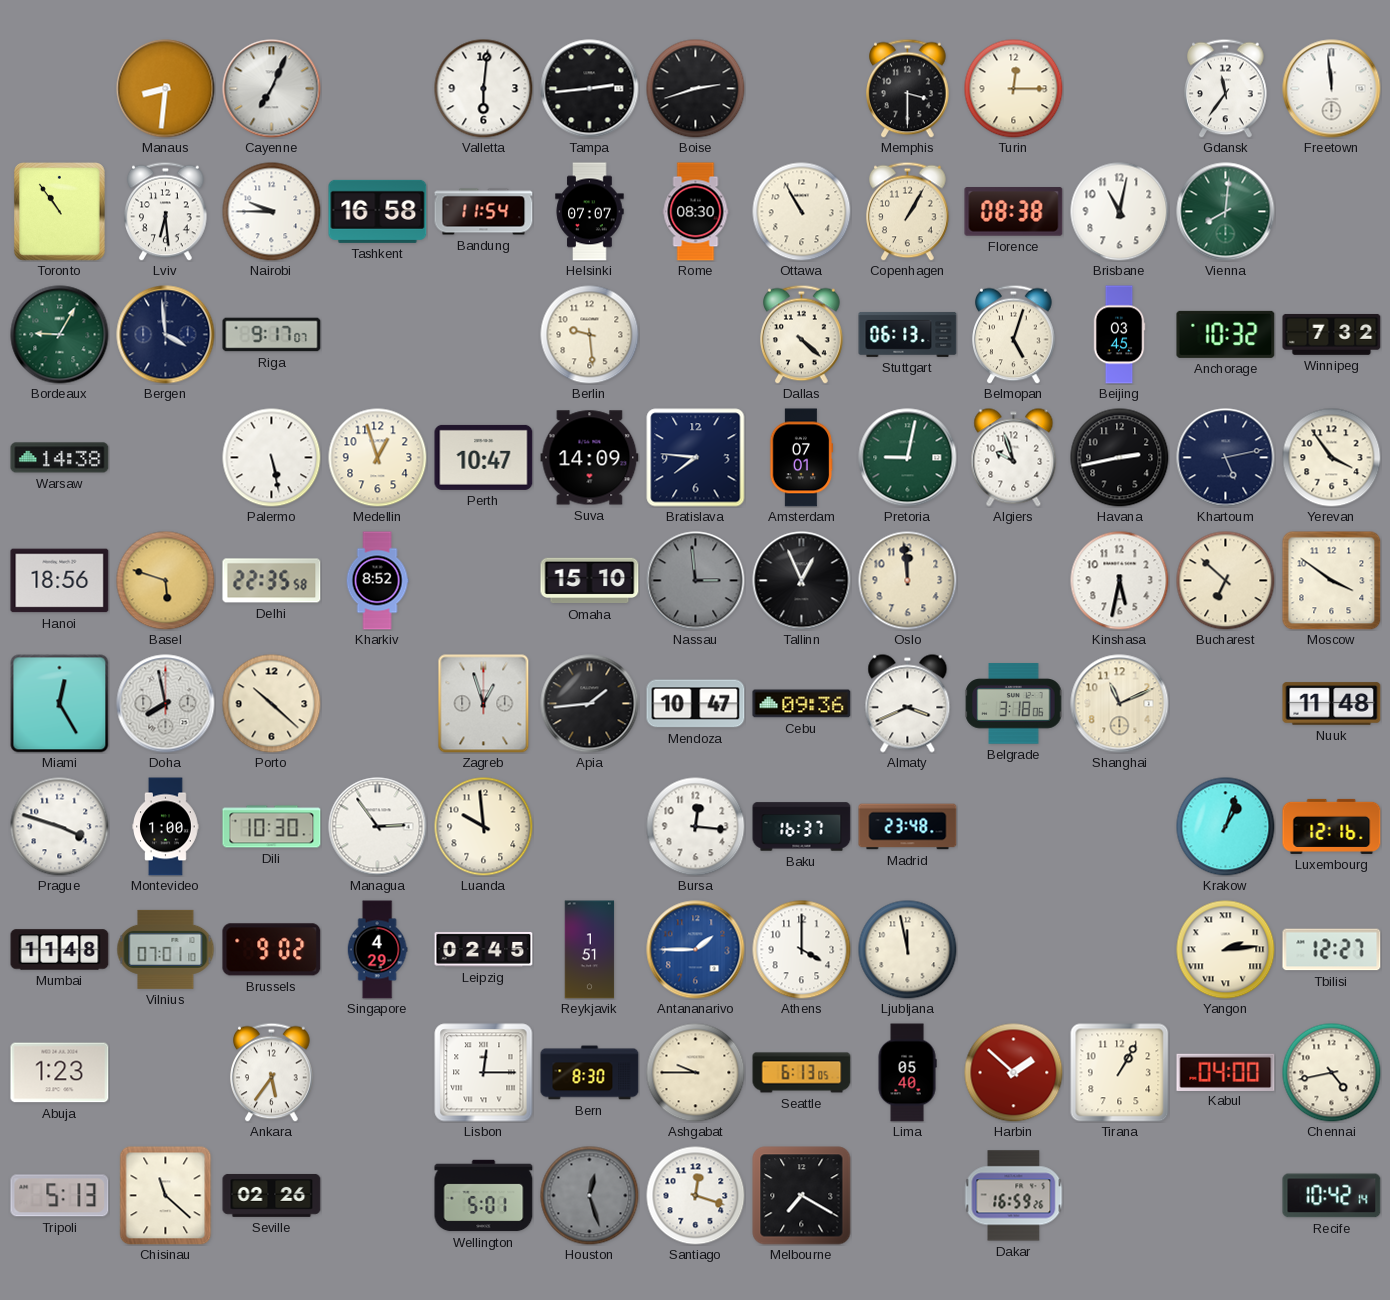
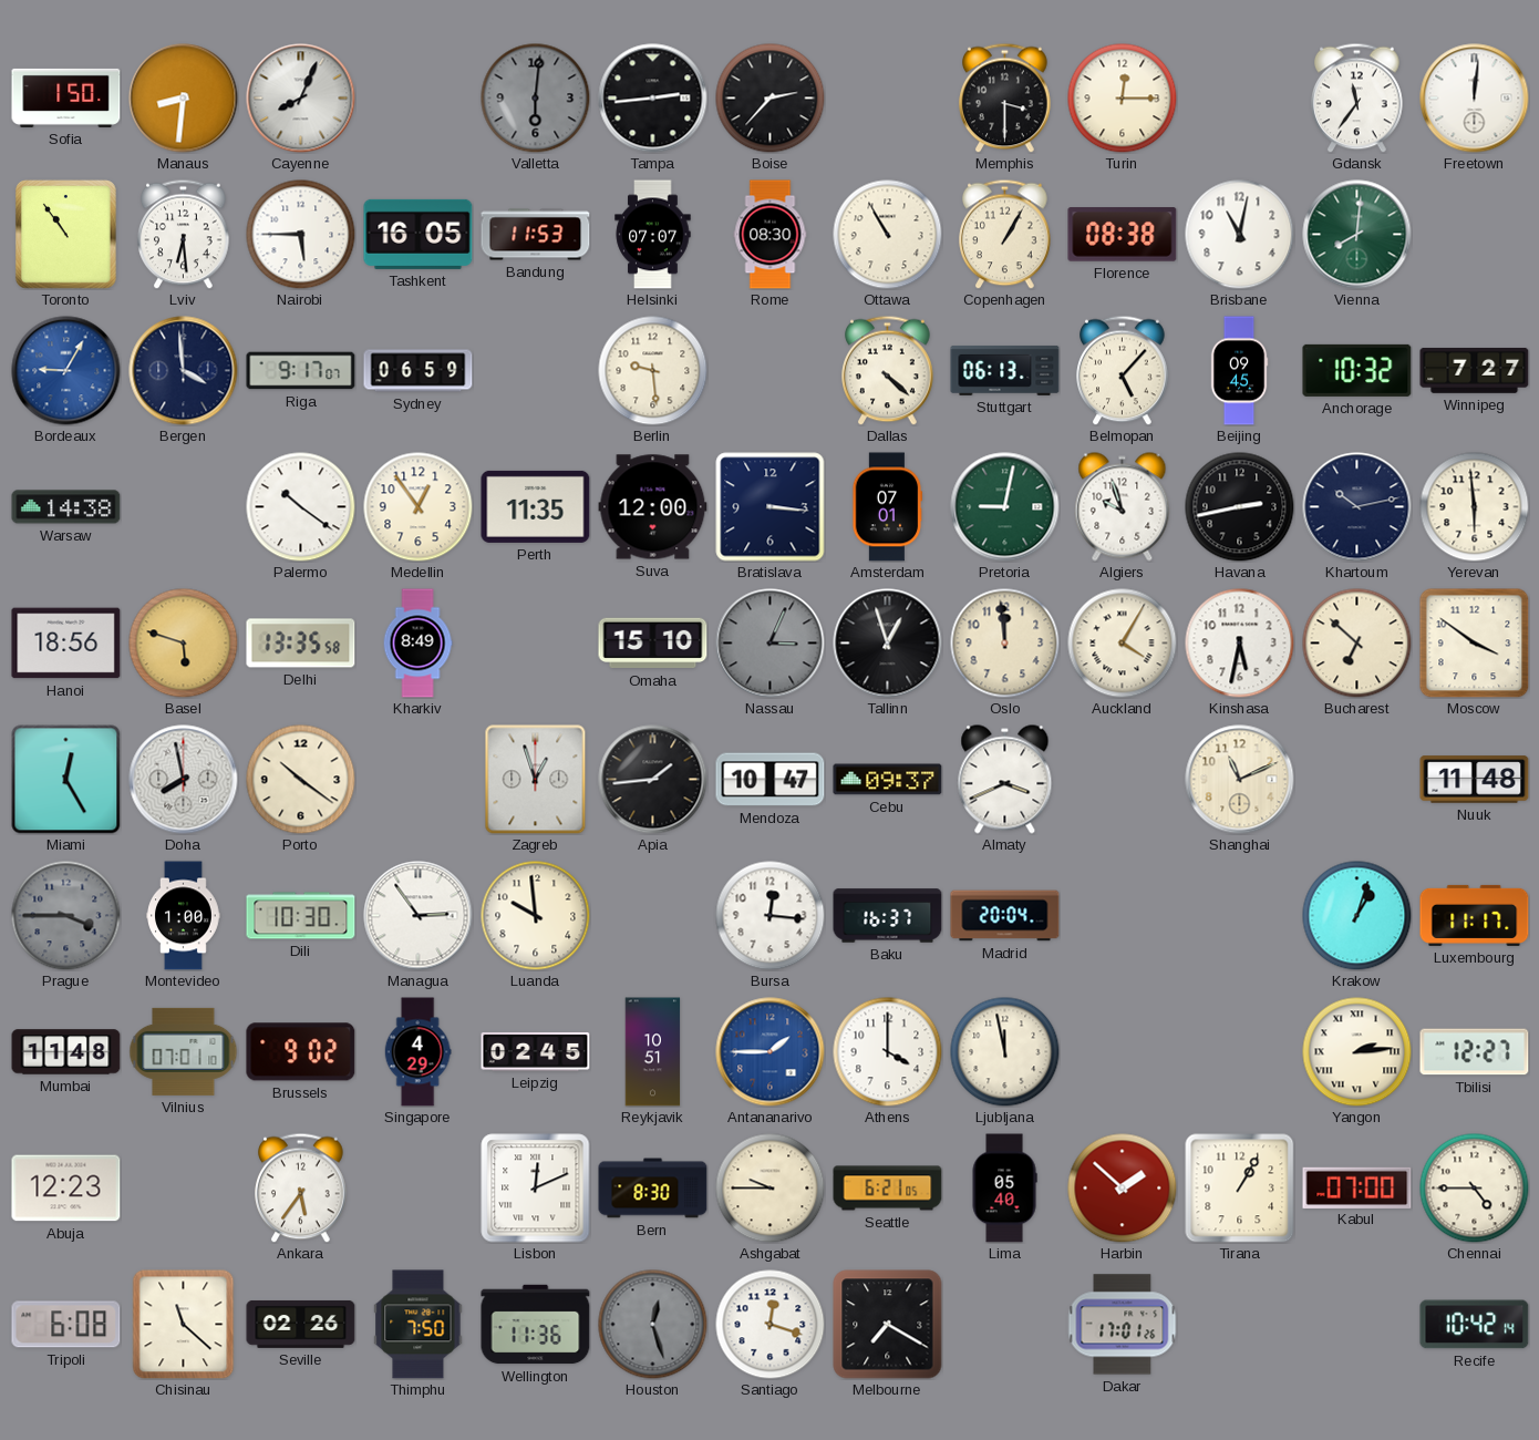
Sofia: none -> 1:50
Cayenne: 7:04 -> 8:04
Valletta dial: white -> grey
Boise: 2:42 -> 2:37
Freetown: 11:59 -> 12:01
Nairobi: 9:45 -> 5:45
Tashkent: 16:58 -> 16:05
Bandung: 11:54 -> 11:53
Bordeaux dial: green -> blue
Sydney: none -> 06:59
Belmopan: 5:03 -> 5:07
Beijing: 03:45 -> 09:45
Winnipeg: 7:32 -> 7:27
Palermo: 5:28 -> 10:21
Medellin: 12:57 -> 12:54
Perth: 10:47 -> 11:35
Suva: 14:09 -> 12:00
Bratislava: 7:46 -> 3:16
Khartoum: 5:13 -> 10:13
Yerevan: 3:54 -> 5:59
Delhi: 22:35 -> 13:35
Kharkiv: 8:52 -> 8:49
Nassau: 2:59 -> 3:04
Tallinn: 12:56 -> 12:57
Auckland: none -> 4:05
Porto: 10:22 -> 10:21
Cebu: 09:36 -> 09:37
Belgrade: 3:18 -> none
Prague: 3:48 -> 3:45
Prague dial: white -> grey
Madrid: 23:48 -> 20:04
Luxembourg: 12:16 -> 11:17
Reykjavik: 1:51 -> 10:51
Abuja: 1:23 -> 12:23
Lisbon: 12:15 -> 12:11
Seattle: 6:13 -> 6:21
Kabul: 04:00 -> 07:00
Chennai: 4:43 -> 4:45
Tripoli: 5:13 -> 6:08
Thimphu: none -> 7:50
Wellington: 5:01 -> 11:36
Dakar: 16:59 -> 17:01
